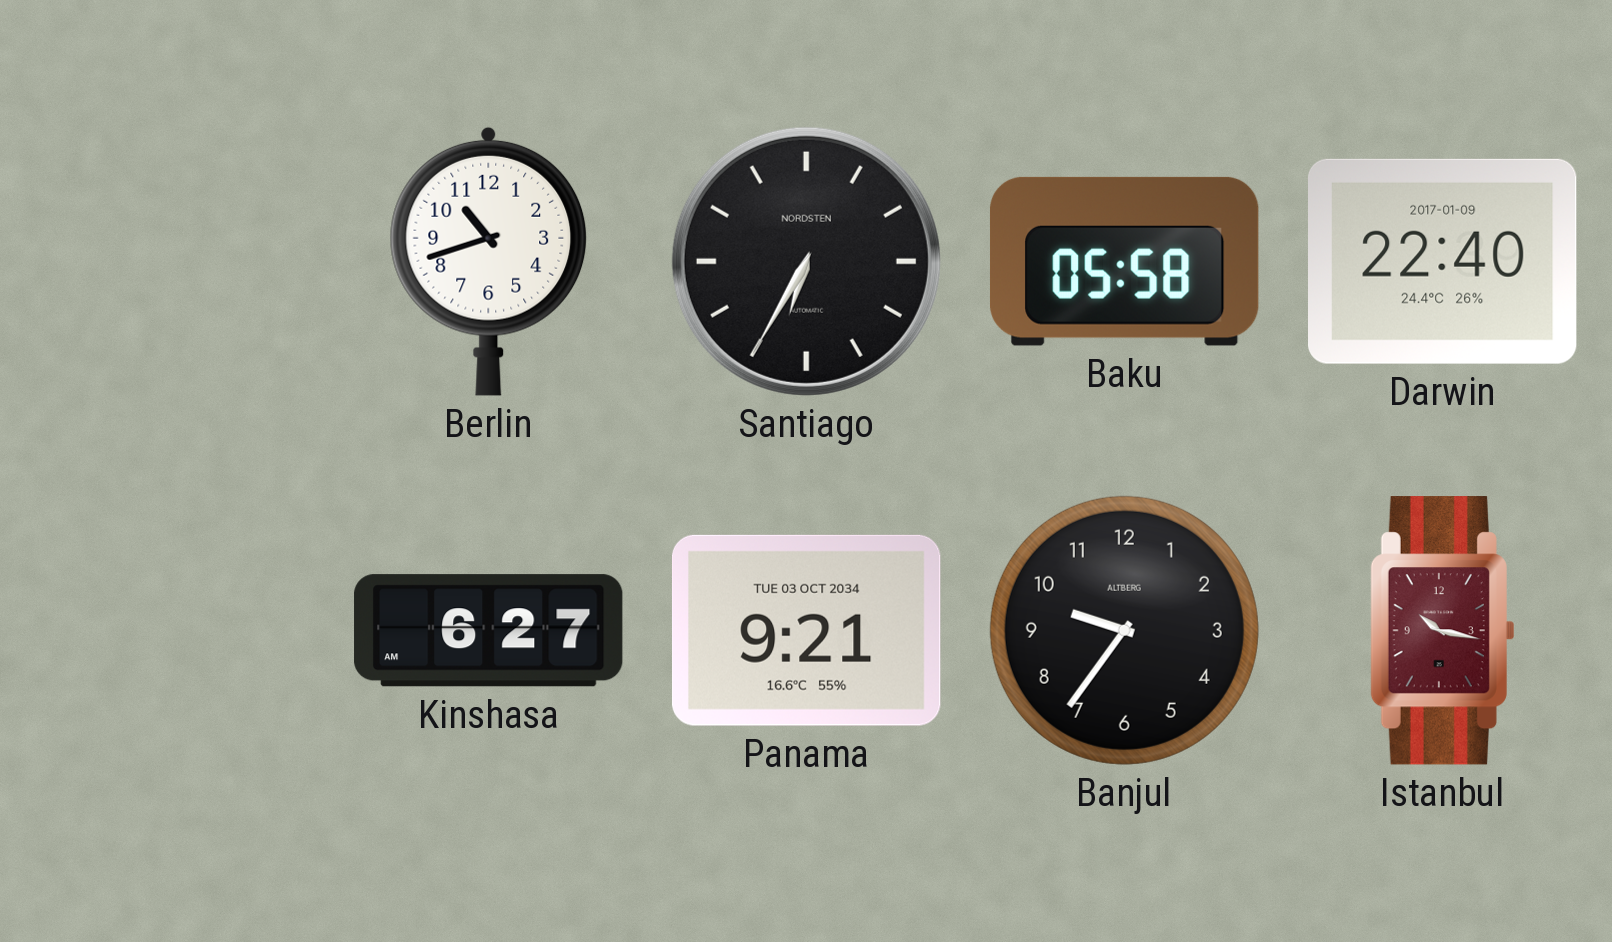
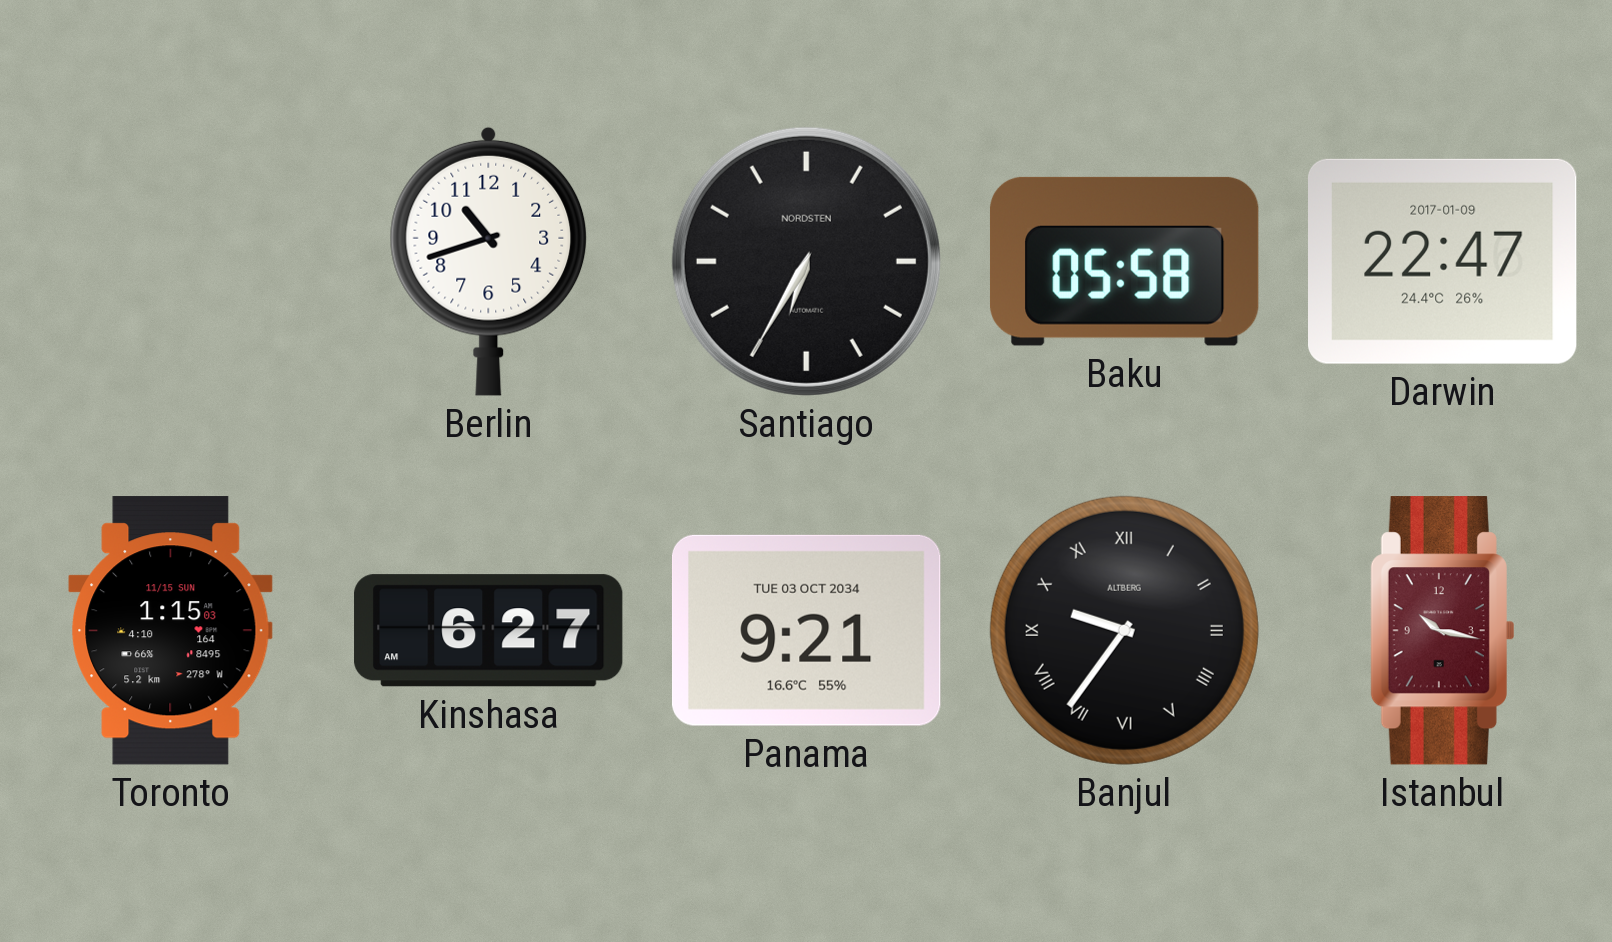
Darwin: 22:40 -> 22:47
Toronto: none -> 1:15
Banjul numerals: Arabic -> Roman
